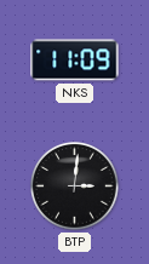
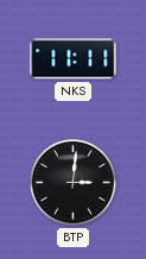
NKS: 11:09 -> 11:11
